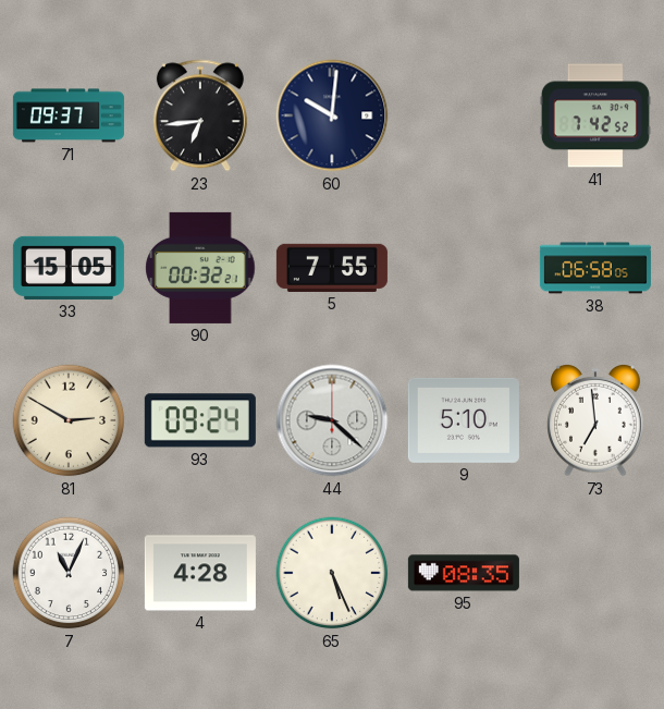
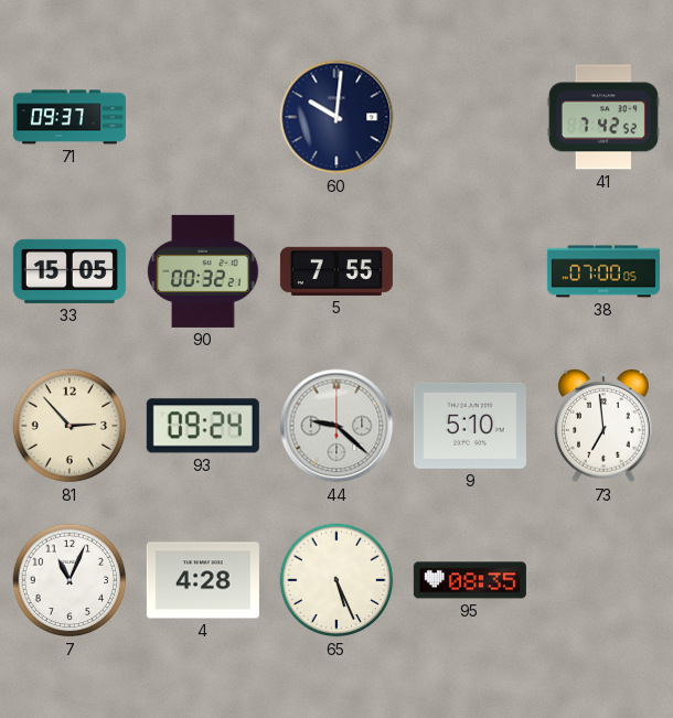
23: 6:44 -> none
38: 06:58 -> 07:00
81: 2:50 -> 2:53
